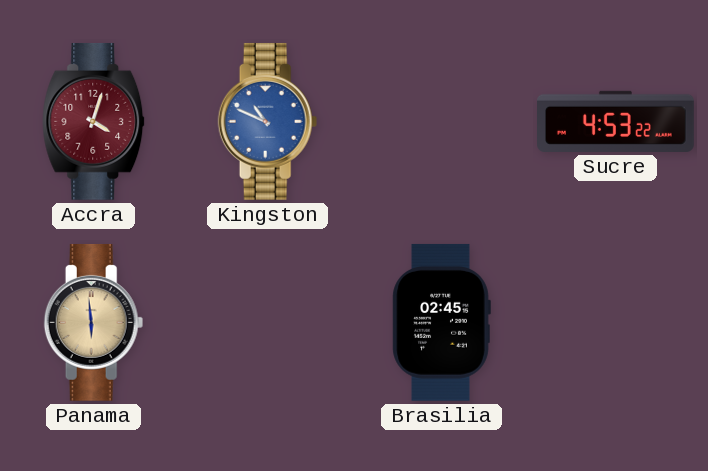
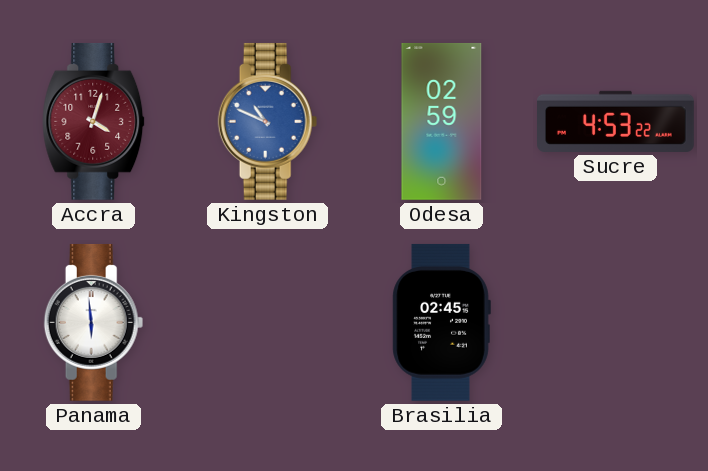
Odesa: none -> 02:59
Panama dial: champagne -> white
